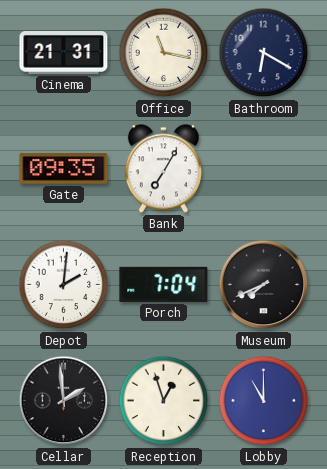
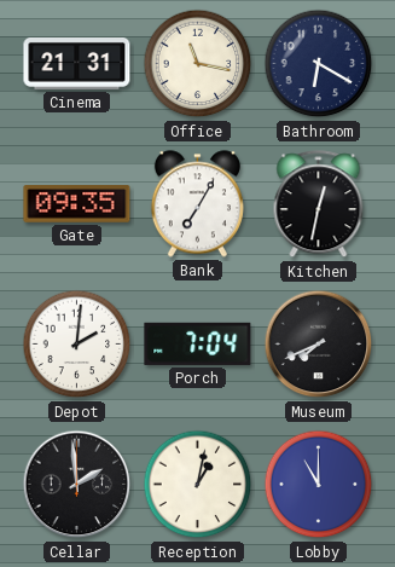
Kitchen: none -> 12:32
Reception: 12:57 -> 1:02
